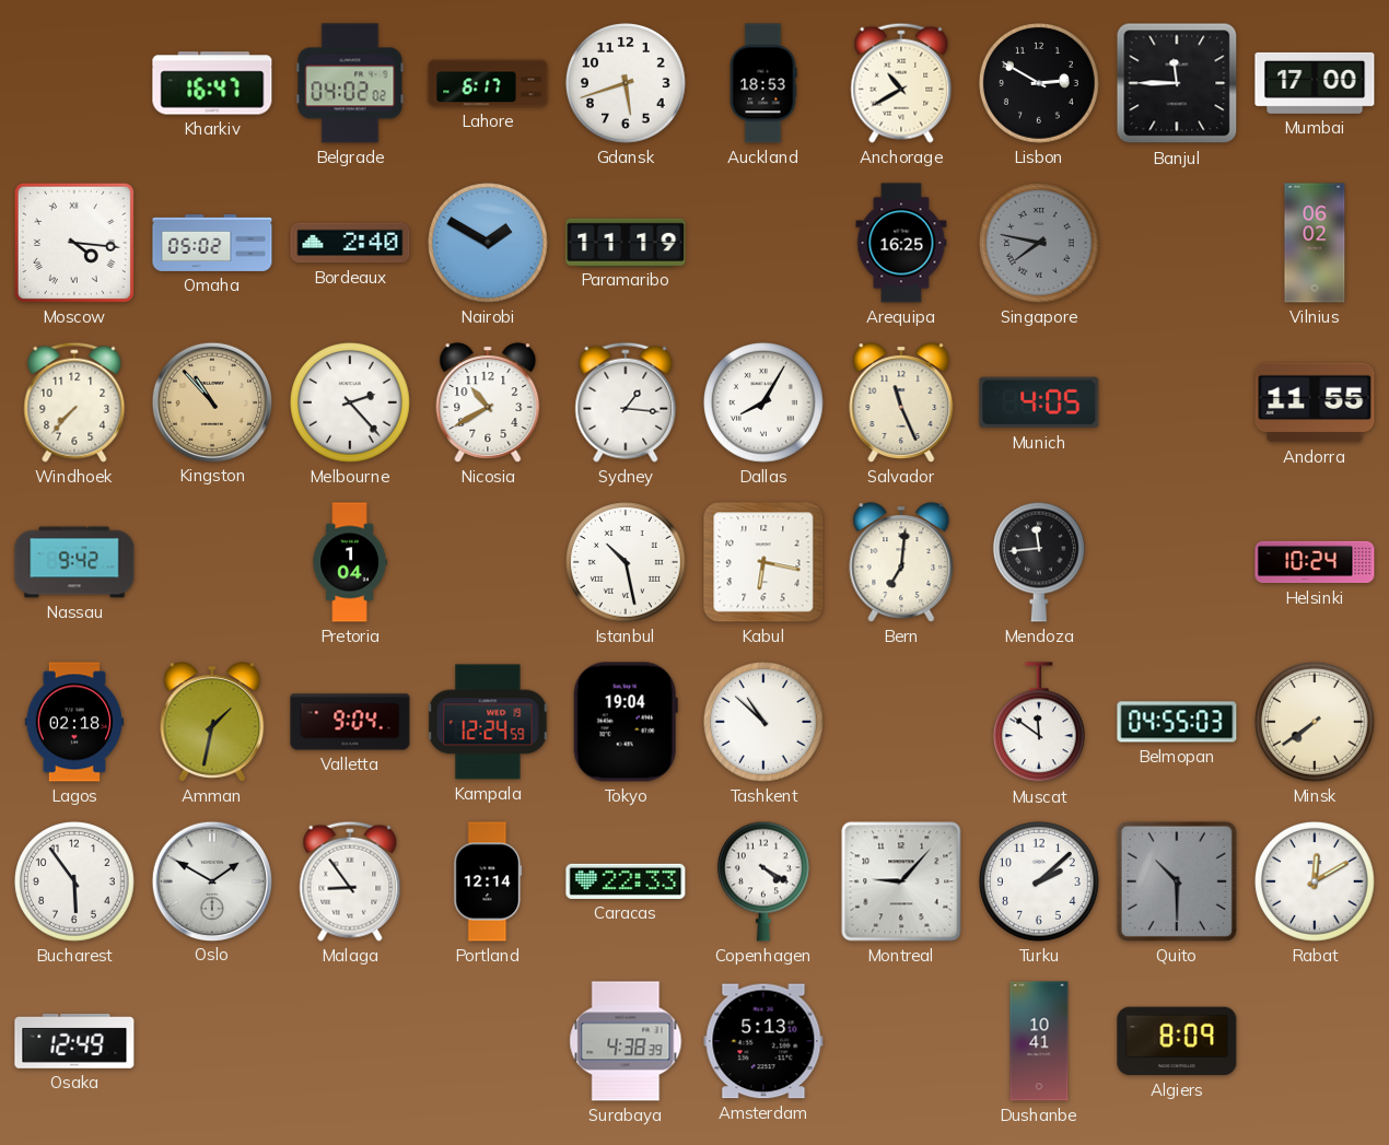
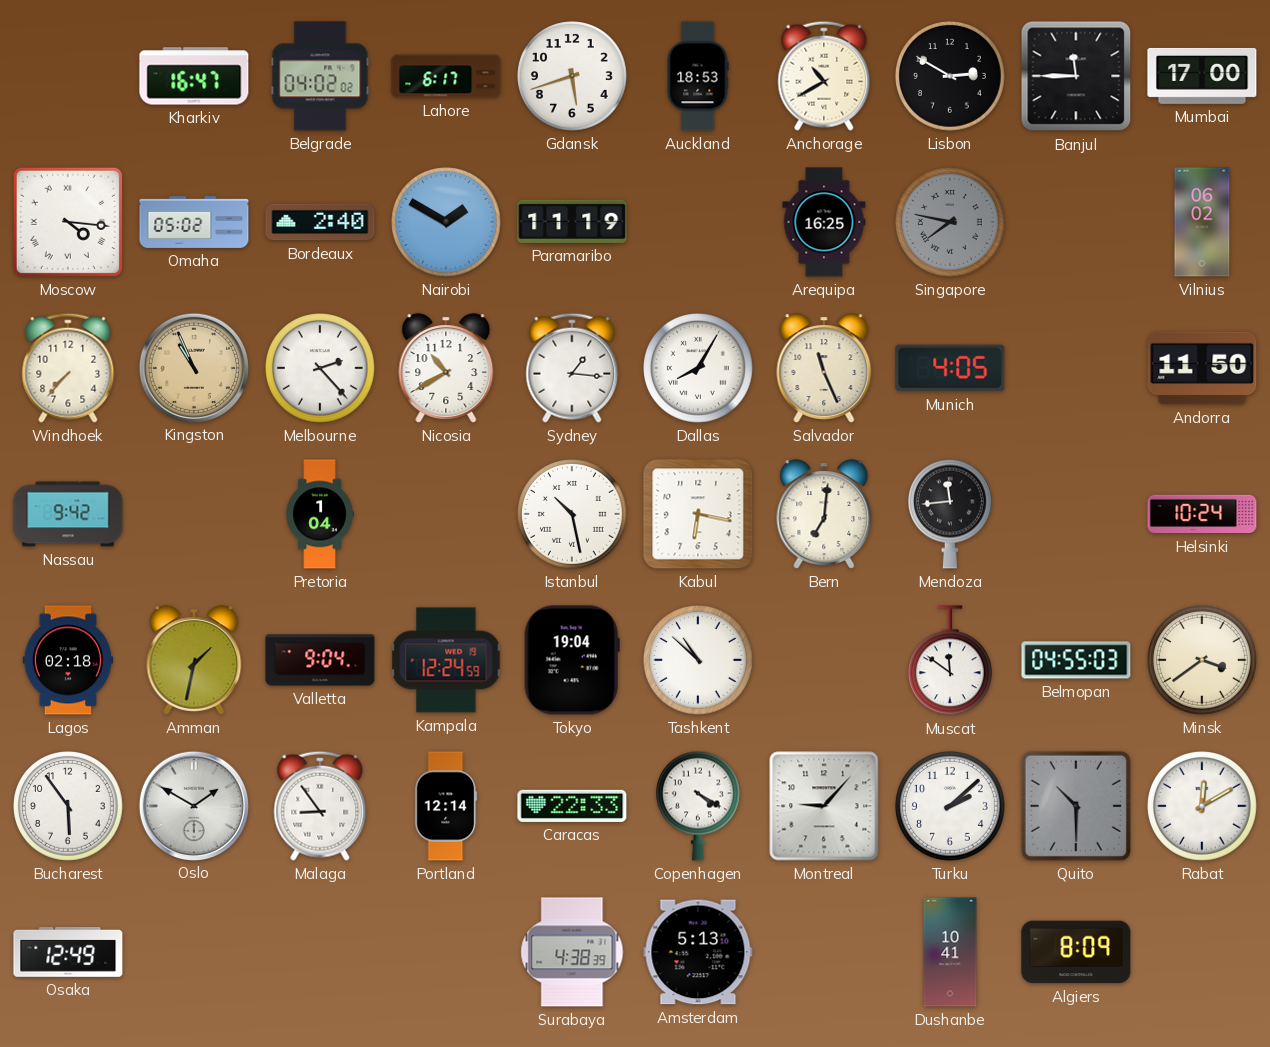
Kingston: 10:53 -> 10:56
Andorra: 11:55 -> 11:50
Minsk: 7:39 -> 3:39
